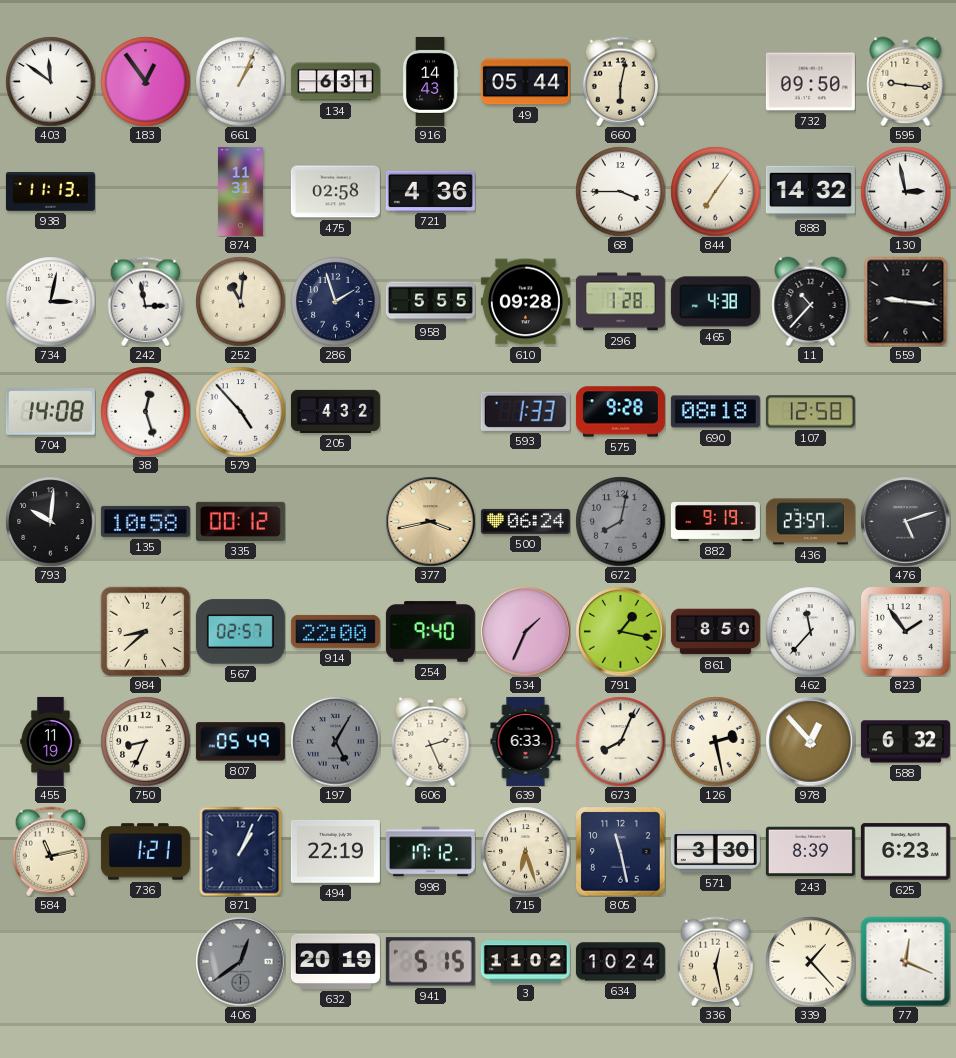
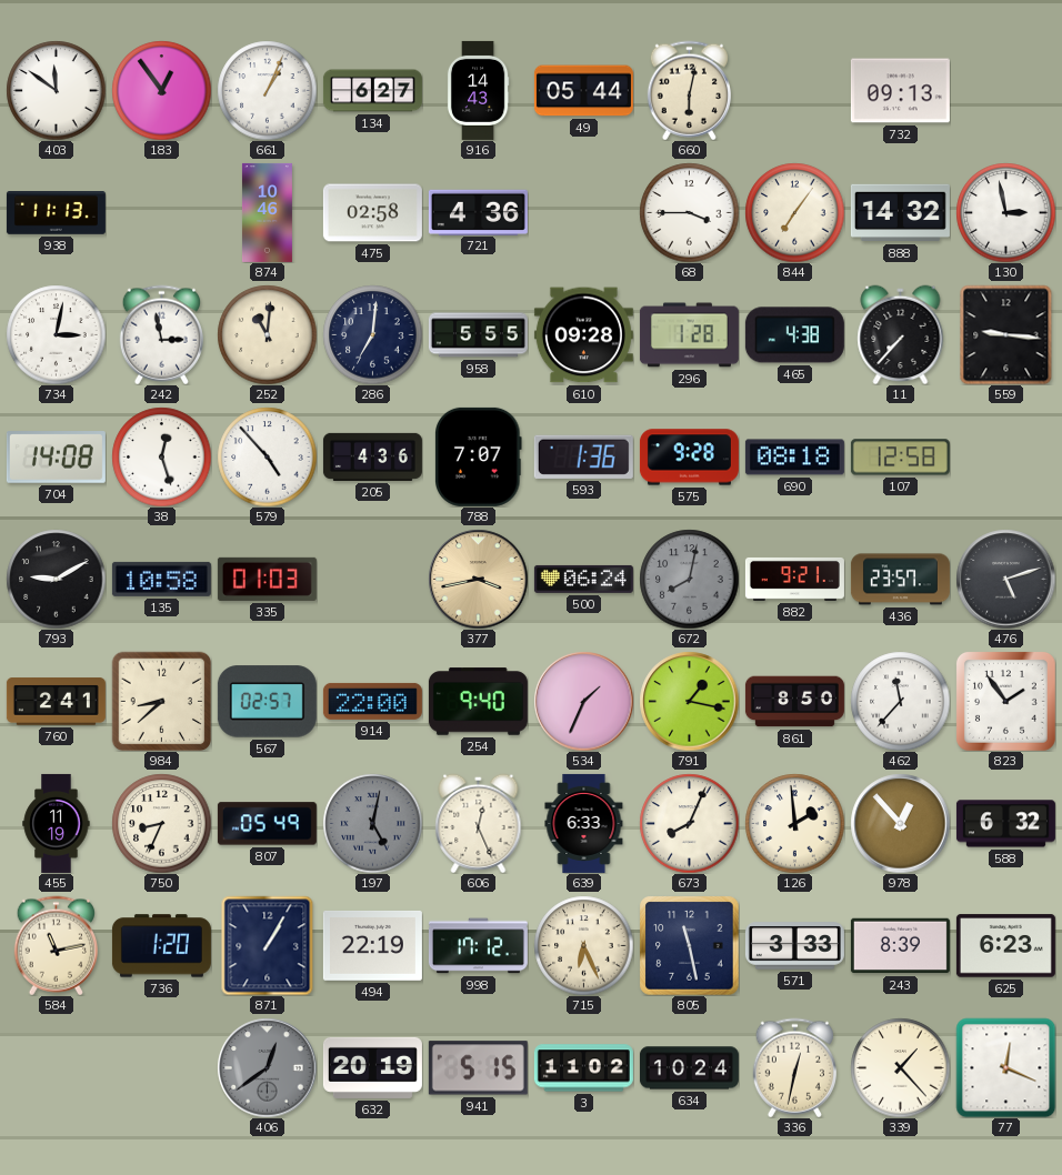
134: 6:31 -> 6:27
732: 09:50 -> 09:13
595: 9:16 -> none
874: 11:31 -> 10:46
286: 1:57 -> 7:01
11: 10:37 -> 7:37
205: 4:32 -> 4:36
788: none -> 7:07
593: 1:33 -> 1:36
793: 10:01 -> 9:10
335: 00:12 -> 01:03
882: 9:19 -> 9:21
760: none -> 2:41
197: 5:05 -> 5:02
606: 2:26 -> 12:26
126: 2:28 -> 1:59
736: 1:21 -> 1:20
871: 1:04 -> 1:05
715: 6:27 -> 6:26
571: 3:30 -> 3:33
336: 12:28 -> 12:32
